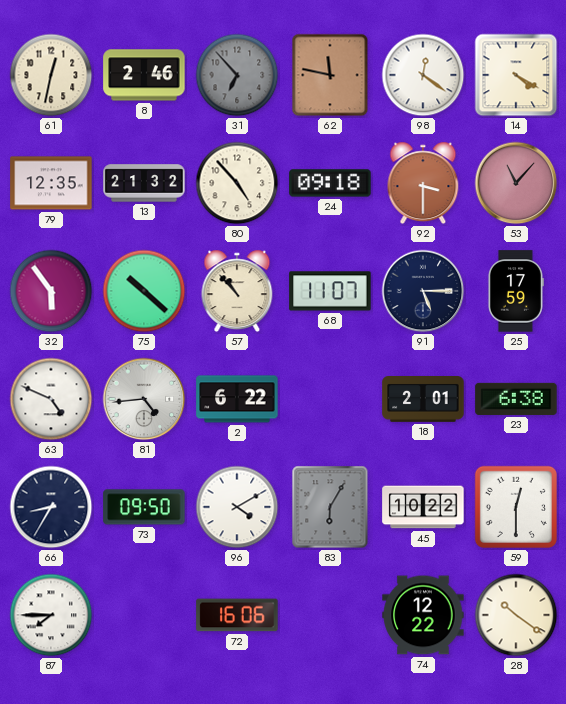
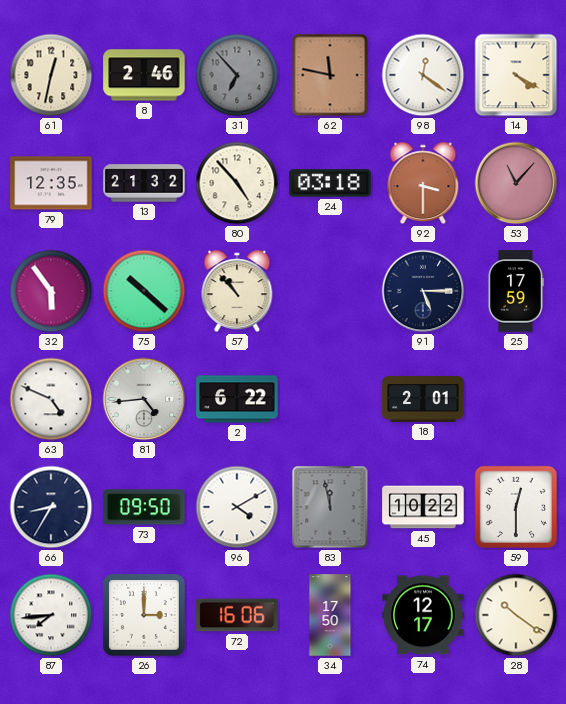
24: 09:18 -> 03:18
68: 11:07 -> none
23: 6:38 -> none
83: 6:05 -> 11:58
87: 7:45 -> 7:44
26: none -> 3:00
34: none -> 17:50
74: 12:22 -> 12:17
